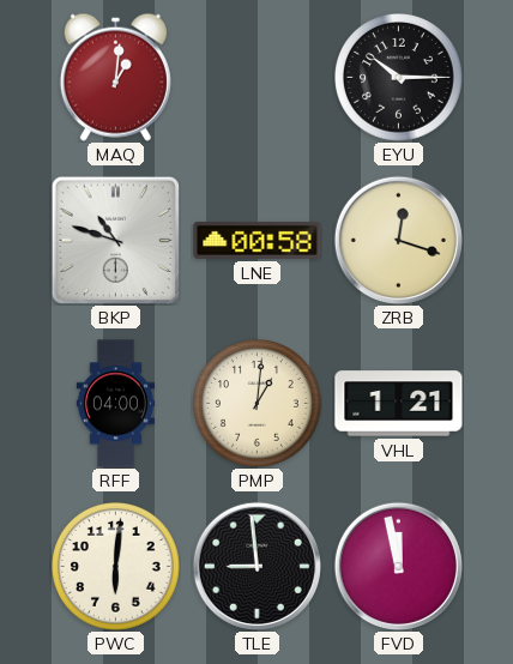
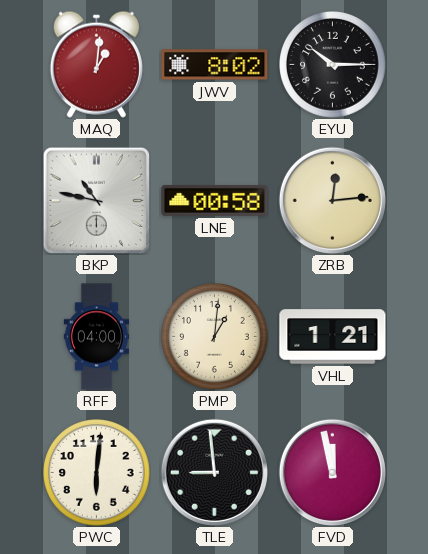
JWV: none -> 8:02
BKP: 10:48 -> 10:47
ZRB: 12:18 -> 12:14
